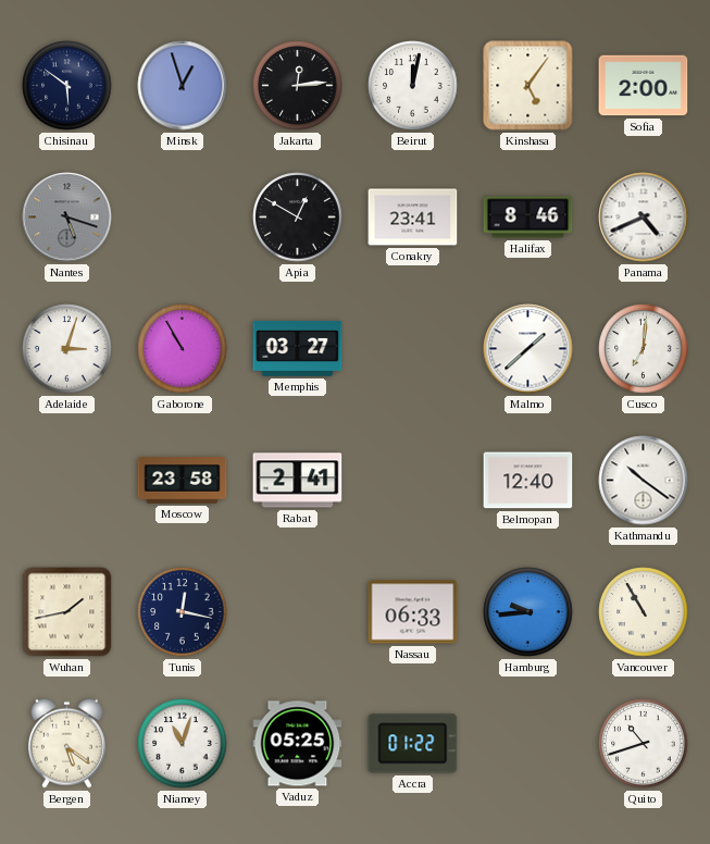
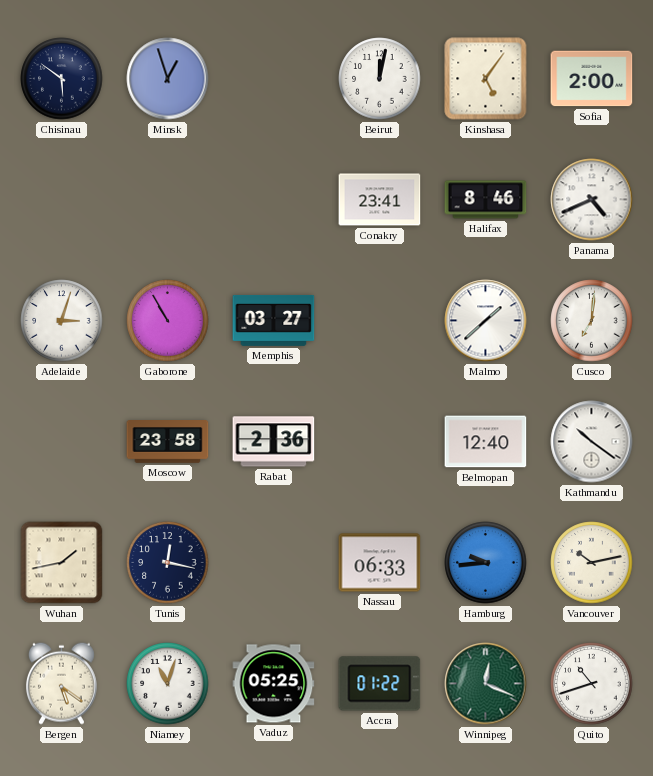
Jakarta: 12:14 -> none
Nantes: 5:18 -> none
Apia: 12:50 -> none
Rabat: 2:41 -> 2:36
Vancouver: 10:55 -> 10:13
Winnipeg: none -> 12:19
